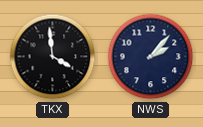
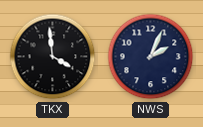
NWS: 2:07 -> 2:04
